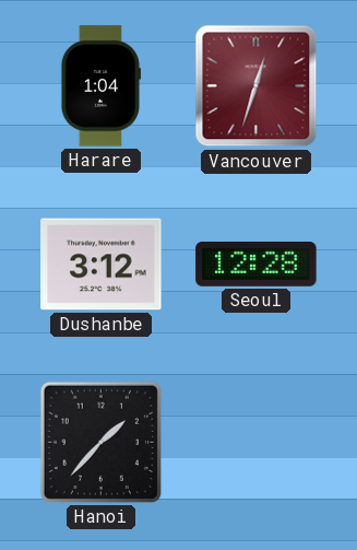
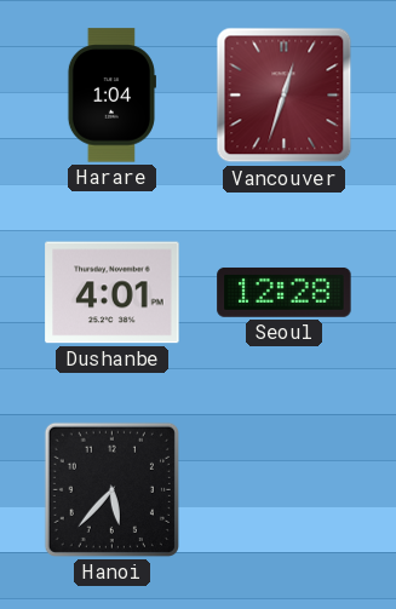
Dushanbe: 3:12 -> 4:01
Hanoi: 1:37 -> 5:37
